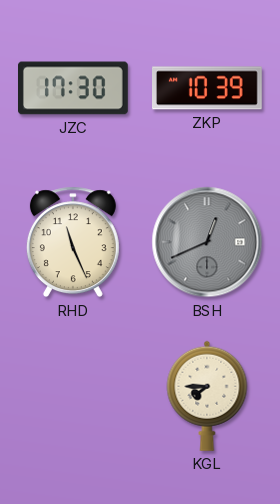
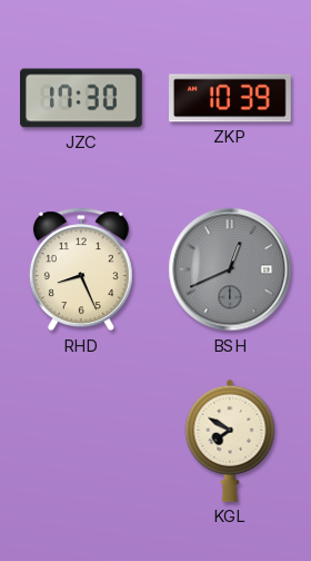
RHD: 11:26 -> 8:26
KGL: 7:45 -> 7:50
